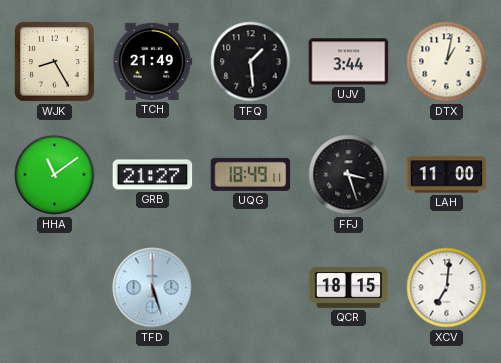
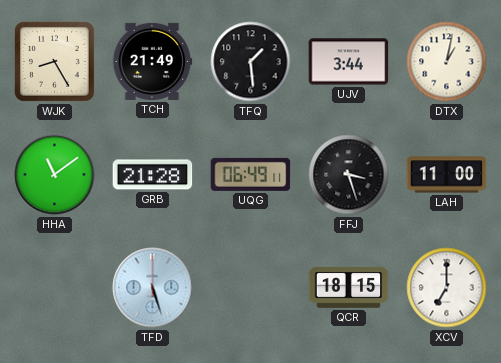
GRB: 21:27 -> 21:28
UQG: 18:49 -> 06:49
XCV: 7:01 -> 7:00
